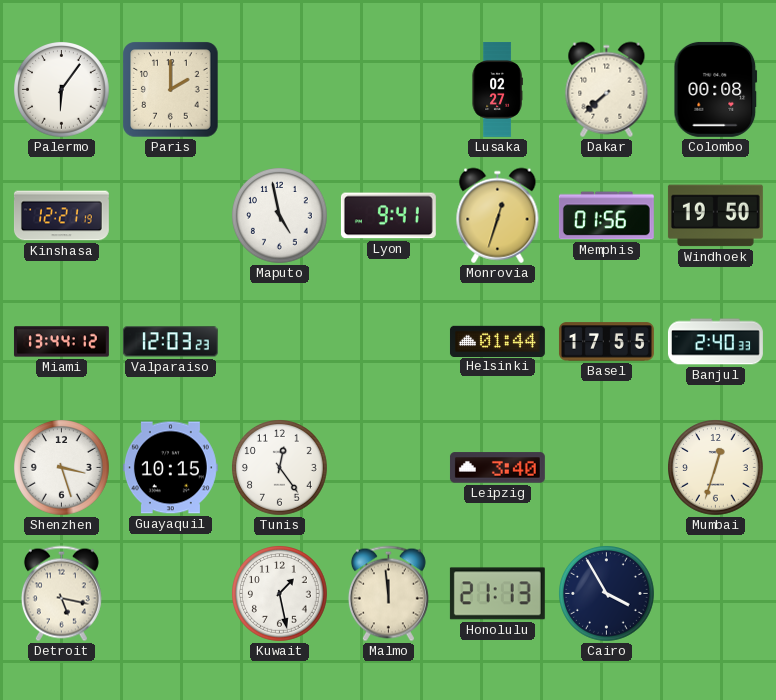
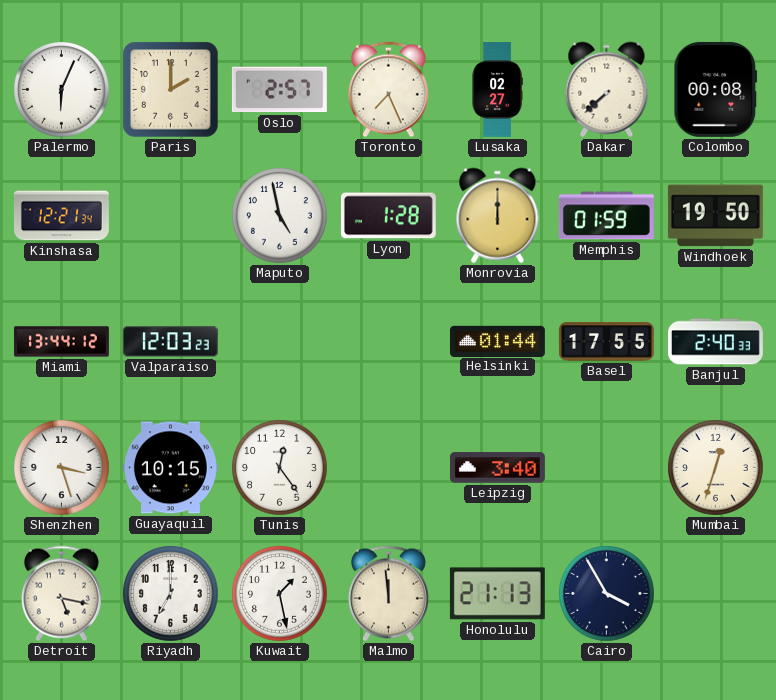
Palermo: 6:06 -> 6:04
Oslo: none -> 2:57
Toronto: none -> 7:26
Kinshasa: 12:21:19 -> 12:21:34
Lyon: 9:41 -> 1:28
Monrovia: 12:33 -> 12:00
Memphis: 01:56 -> 01:59
Riyadh: none -> 7:00
